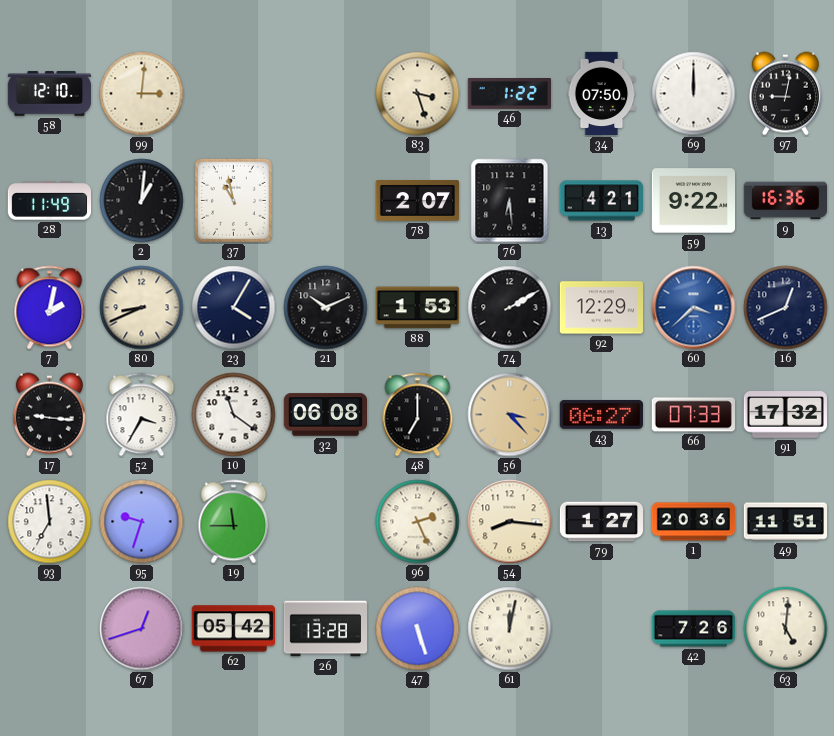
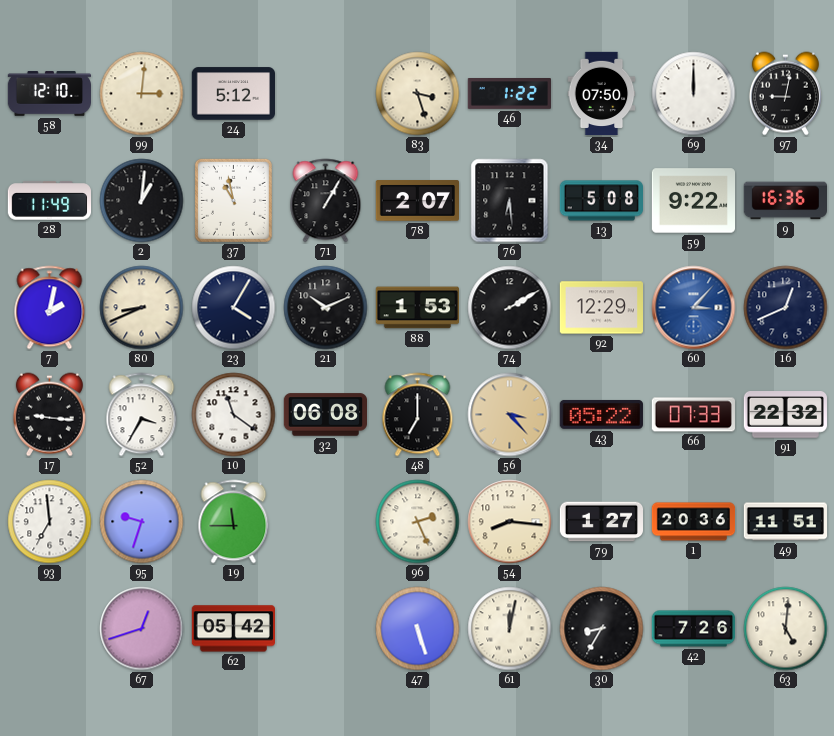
24: none -> 5:12
71: none -> 1:05
13: 4:21 -> 5:08
60: 3:38 -> 3:07
43: 06:27 -> 05:22
91: 17:32 -> 22:32
26: 13:28 -> none
30: none -> 8:35
